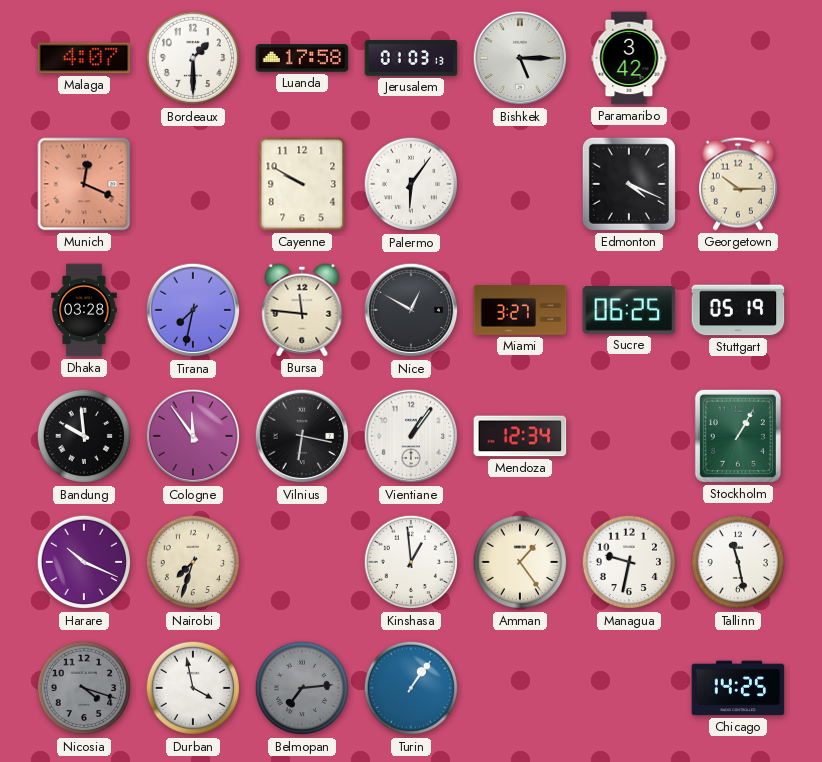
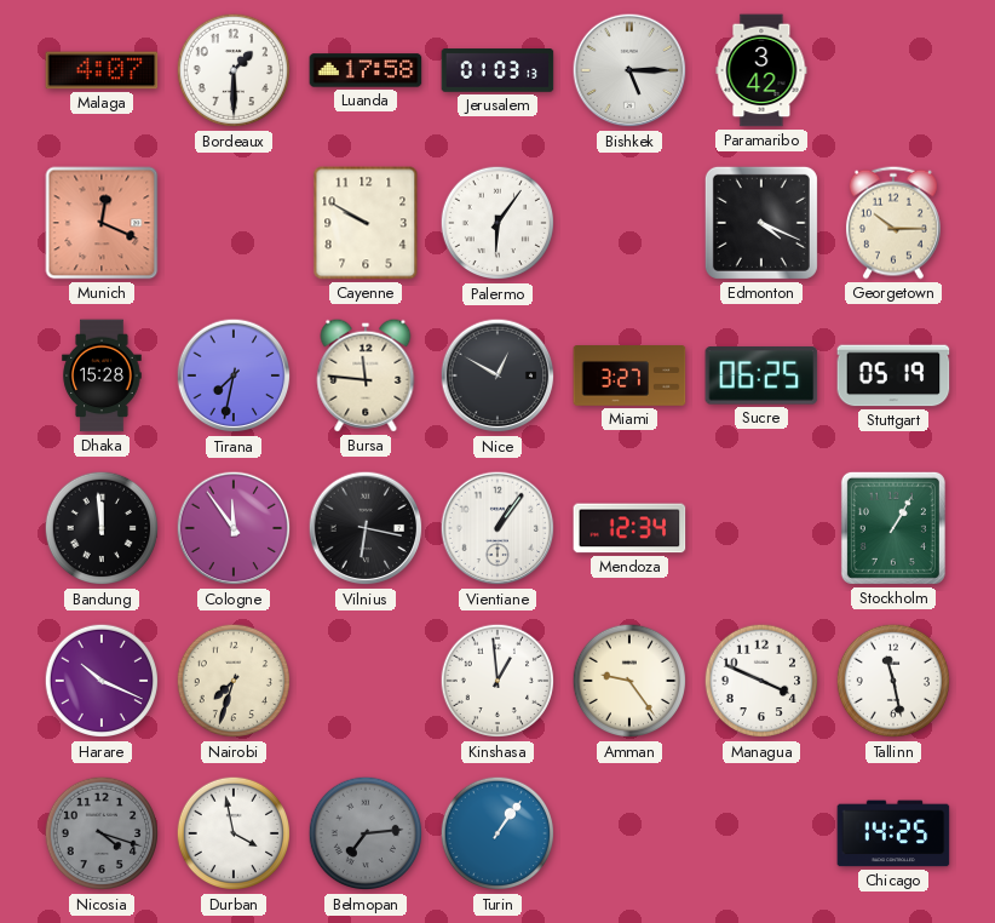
Dhaka: 03:28 -> 15:28
Bandung: 9:59 -> 11:59
Amman: 1:24 -> 9:24
Managua: 9:32 -> 3:49
